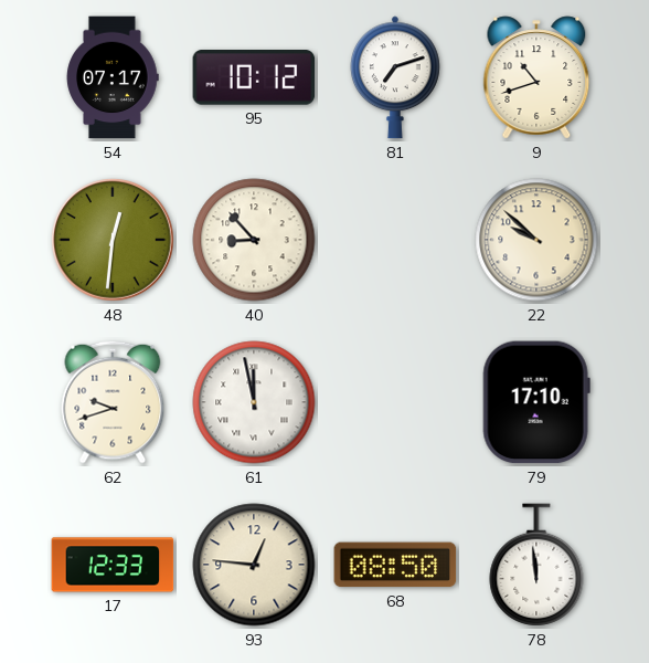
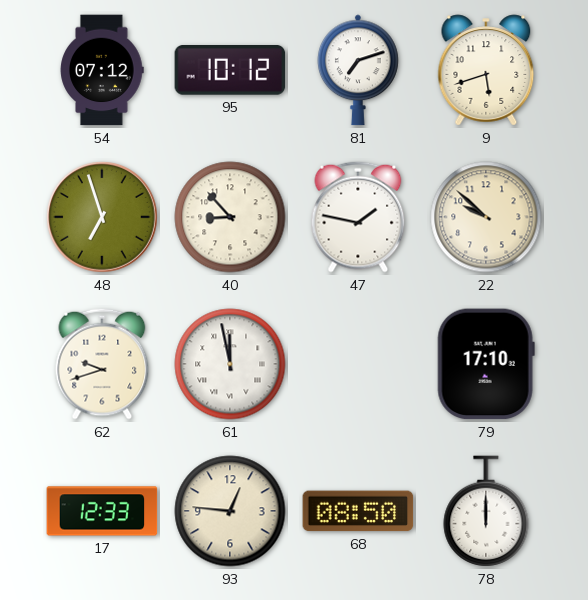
54: 07:17 -> 07:12
9: 10:42 -> 5:42
48: 12:31 -> 6:57
47: none -> 1:47
78: 11:59 -> 12:00
